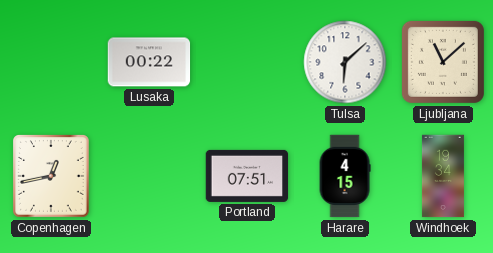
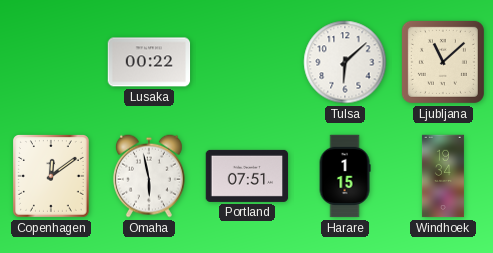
Copenhagen: 12:43 -> 12:09
Omaha: none -> 5:58
Harare: 4:15 -> 1:15
